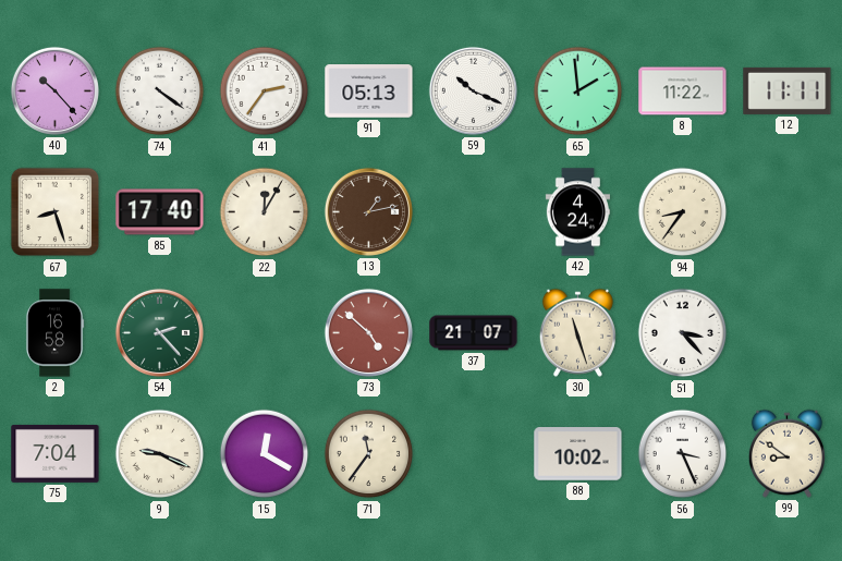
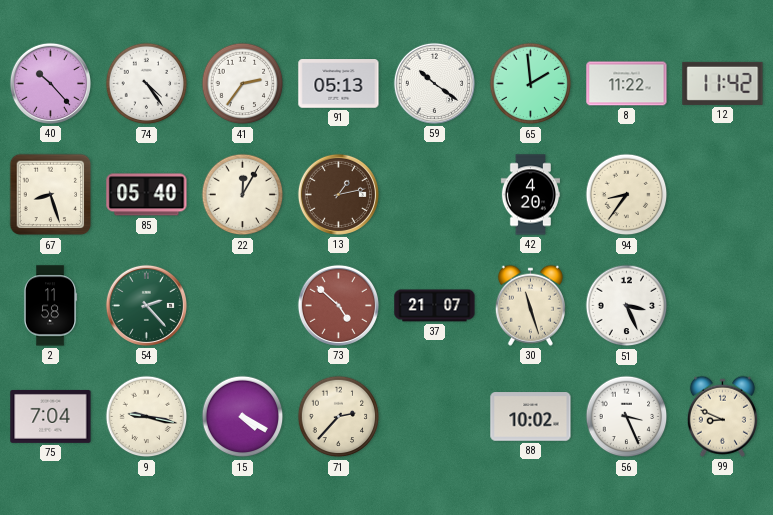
74: 4:21 -> 4:24
59: 10:19 -> 10:21
12: 11:11 -> 11:42
85: 17:40 -> 05:40
42: 4:24 -> 4:20
2: 16:58 -> 11:58
51: 3:23 -> 3:26
9: 9:19 -> 9:17
15: 12:20 -> 4:20
71: 11:36 -> 2:37
99: 8:51 -> 8:49
